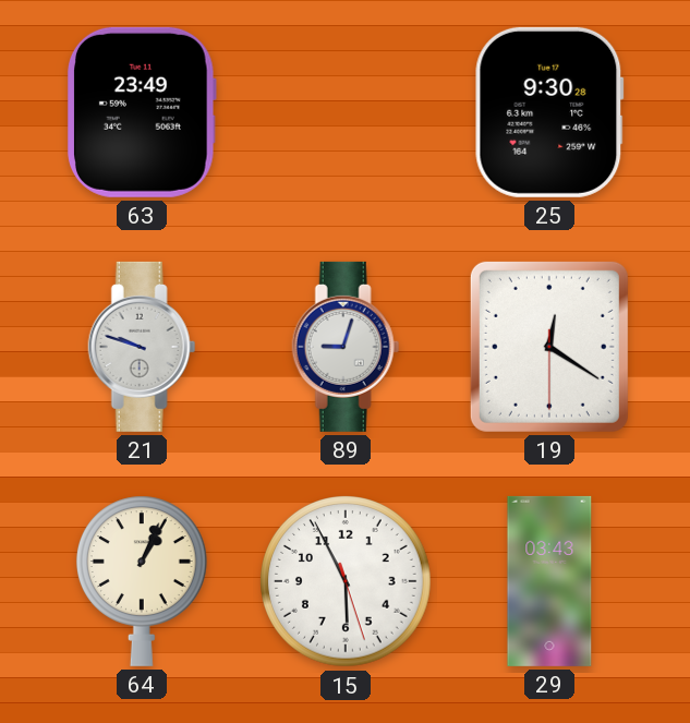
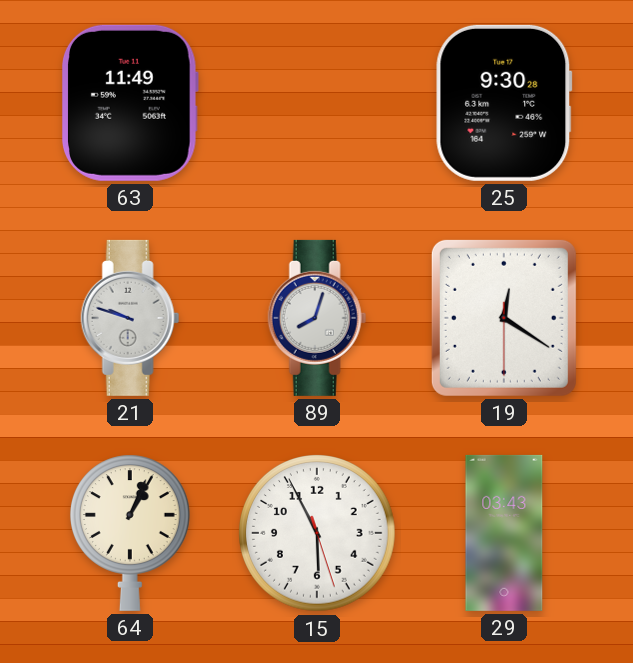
63: 23:49 -> 11:49
89: 9:03 -> 8:03
